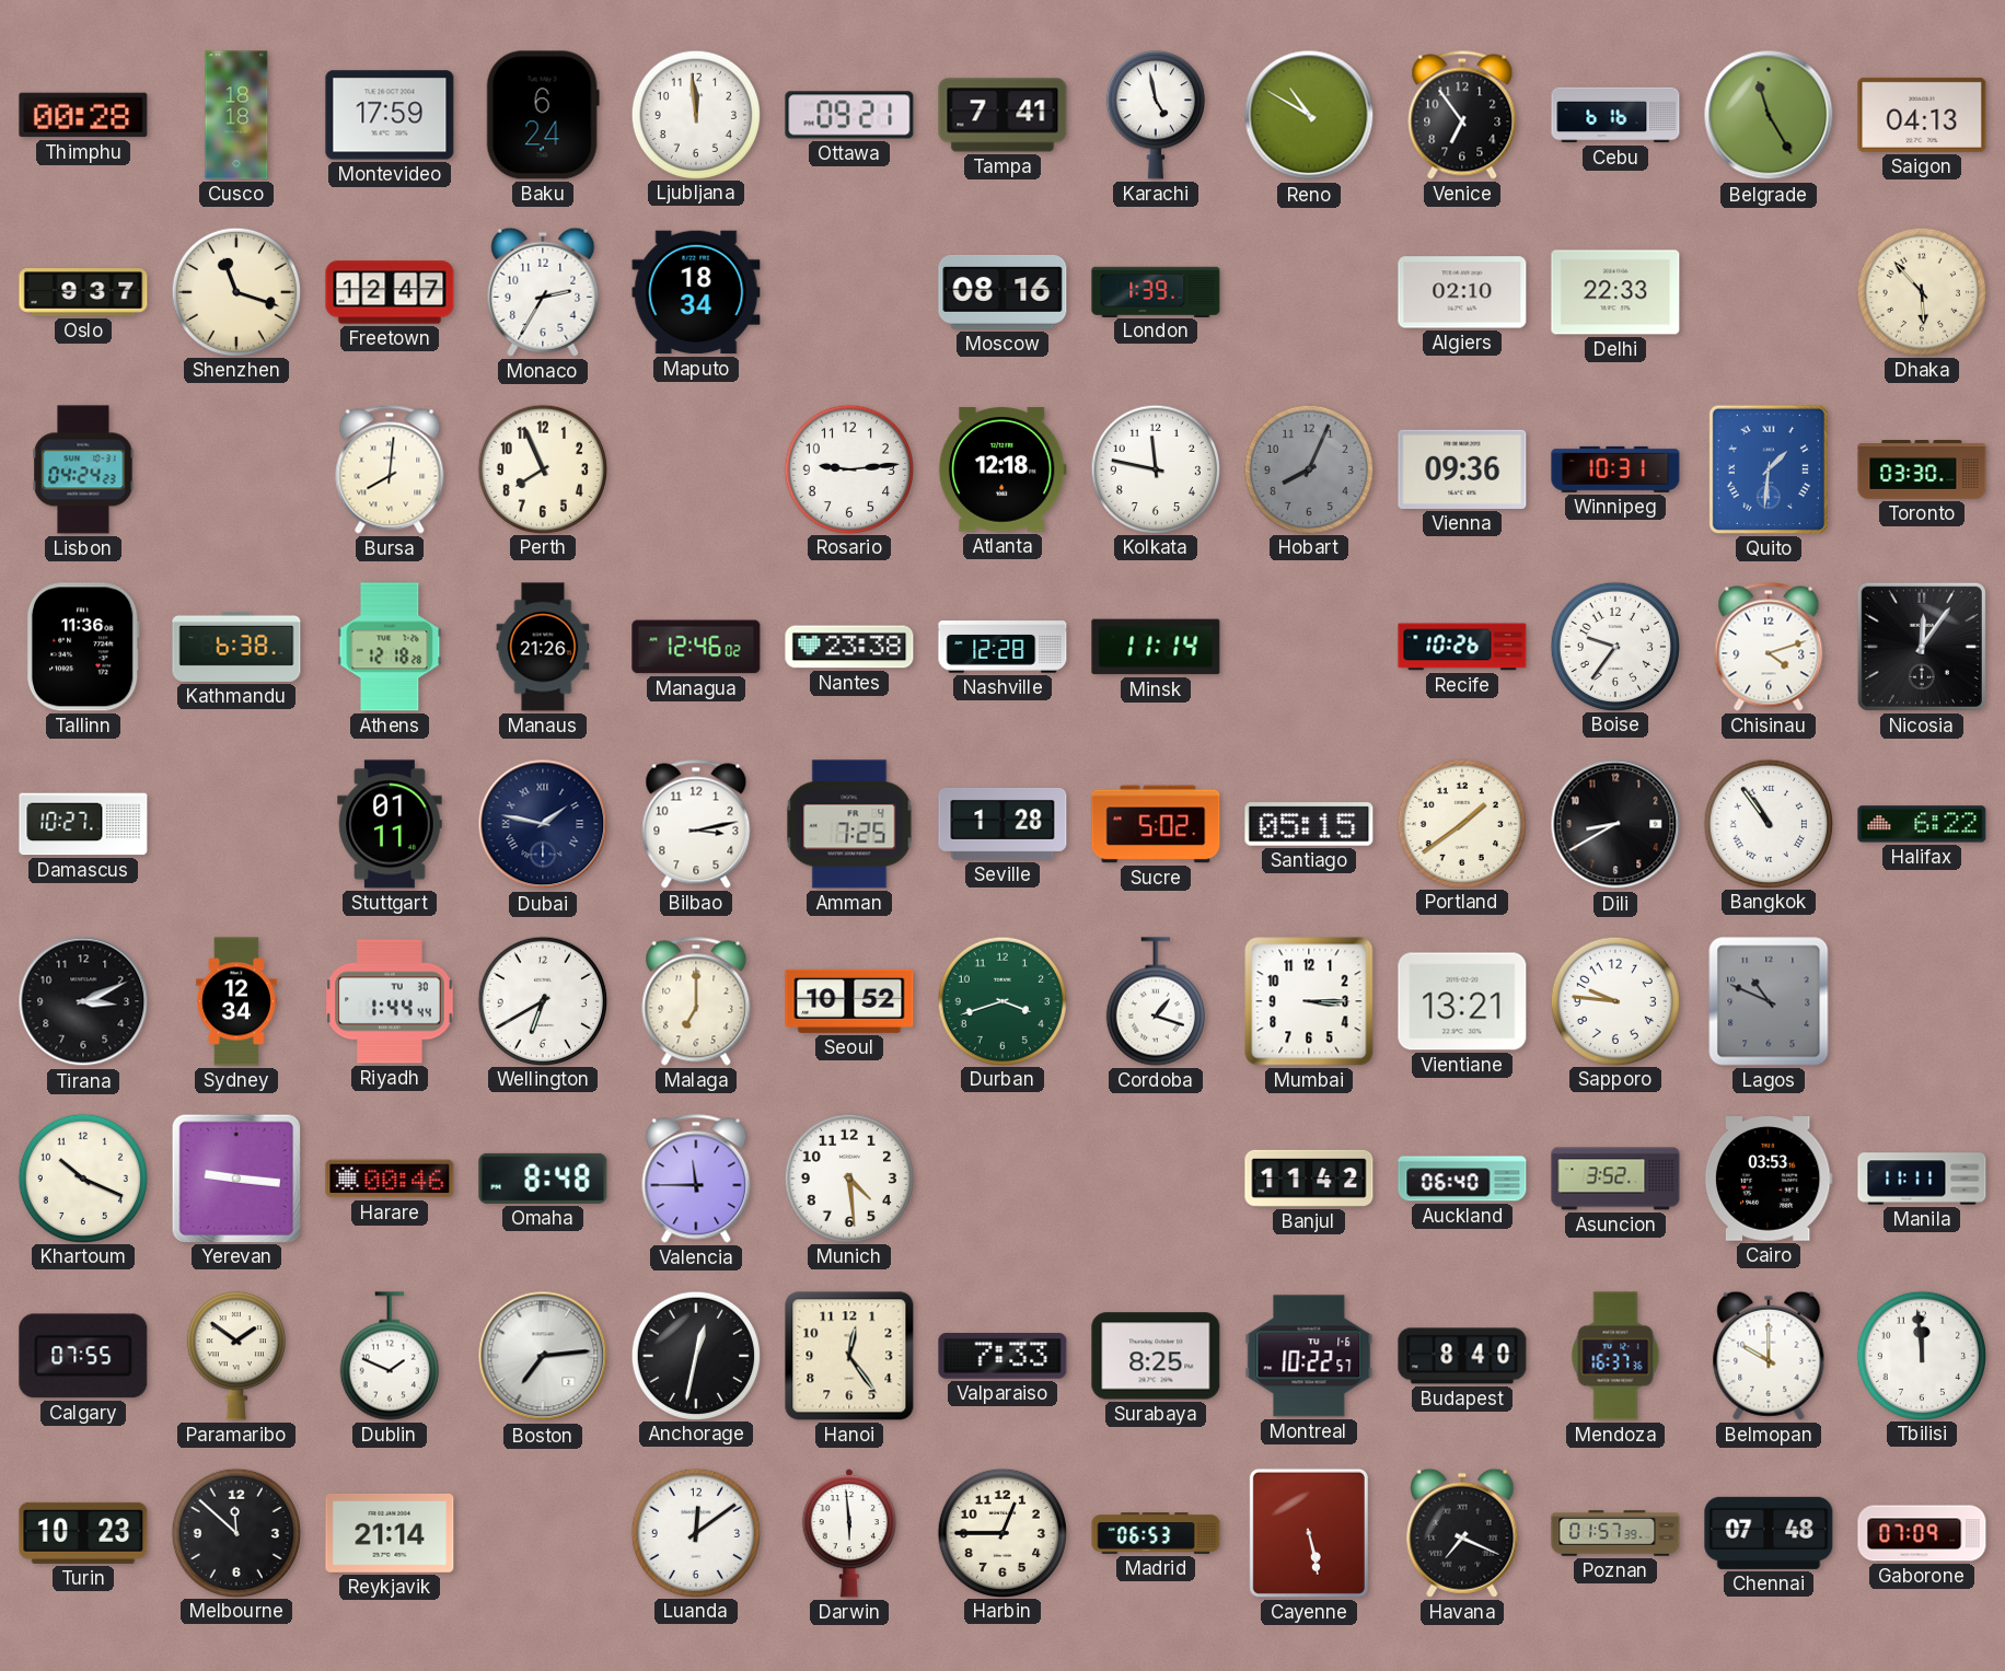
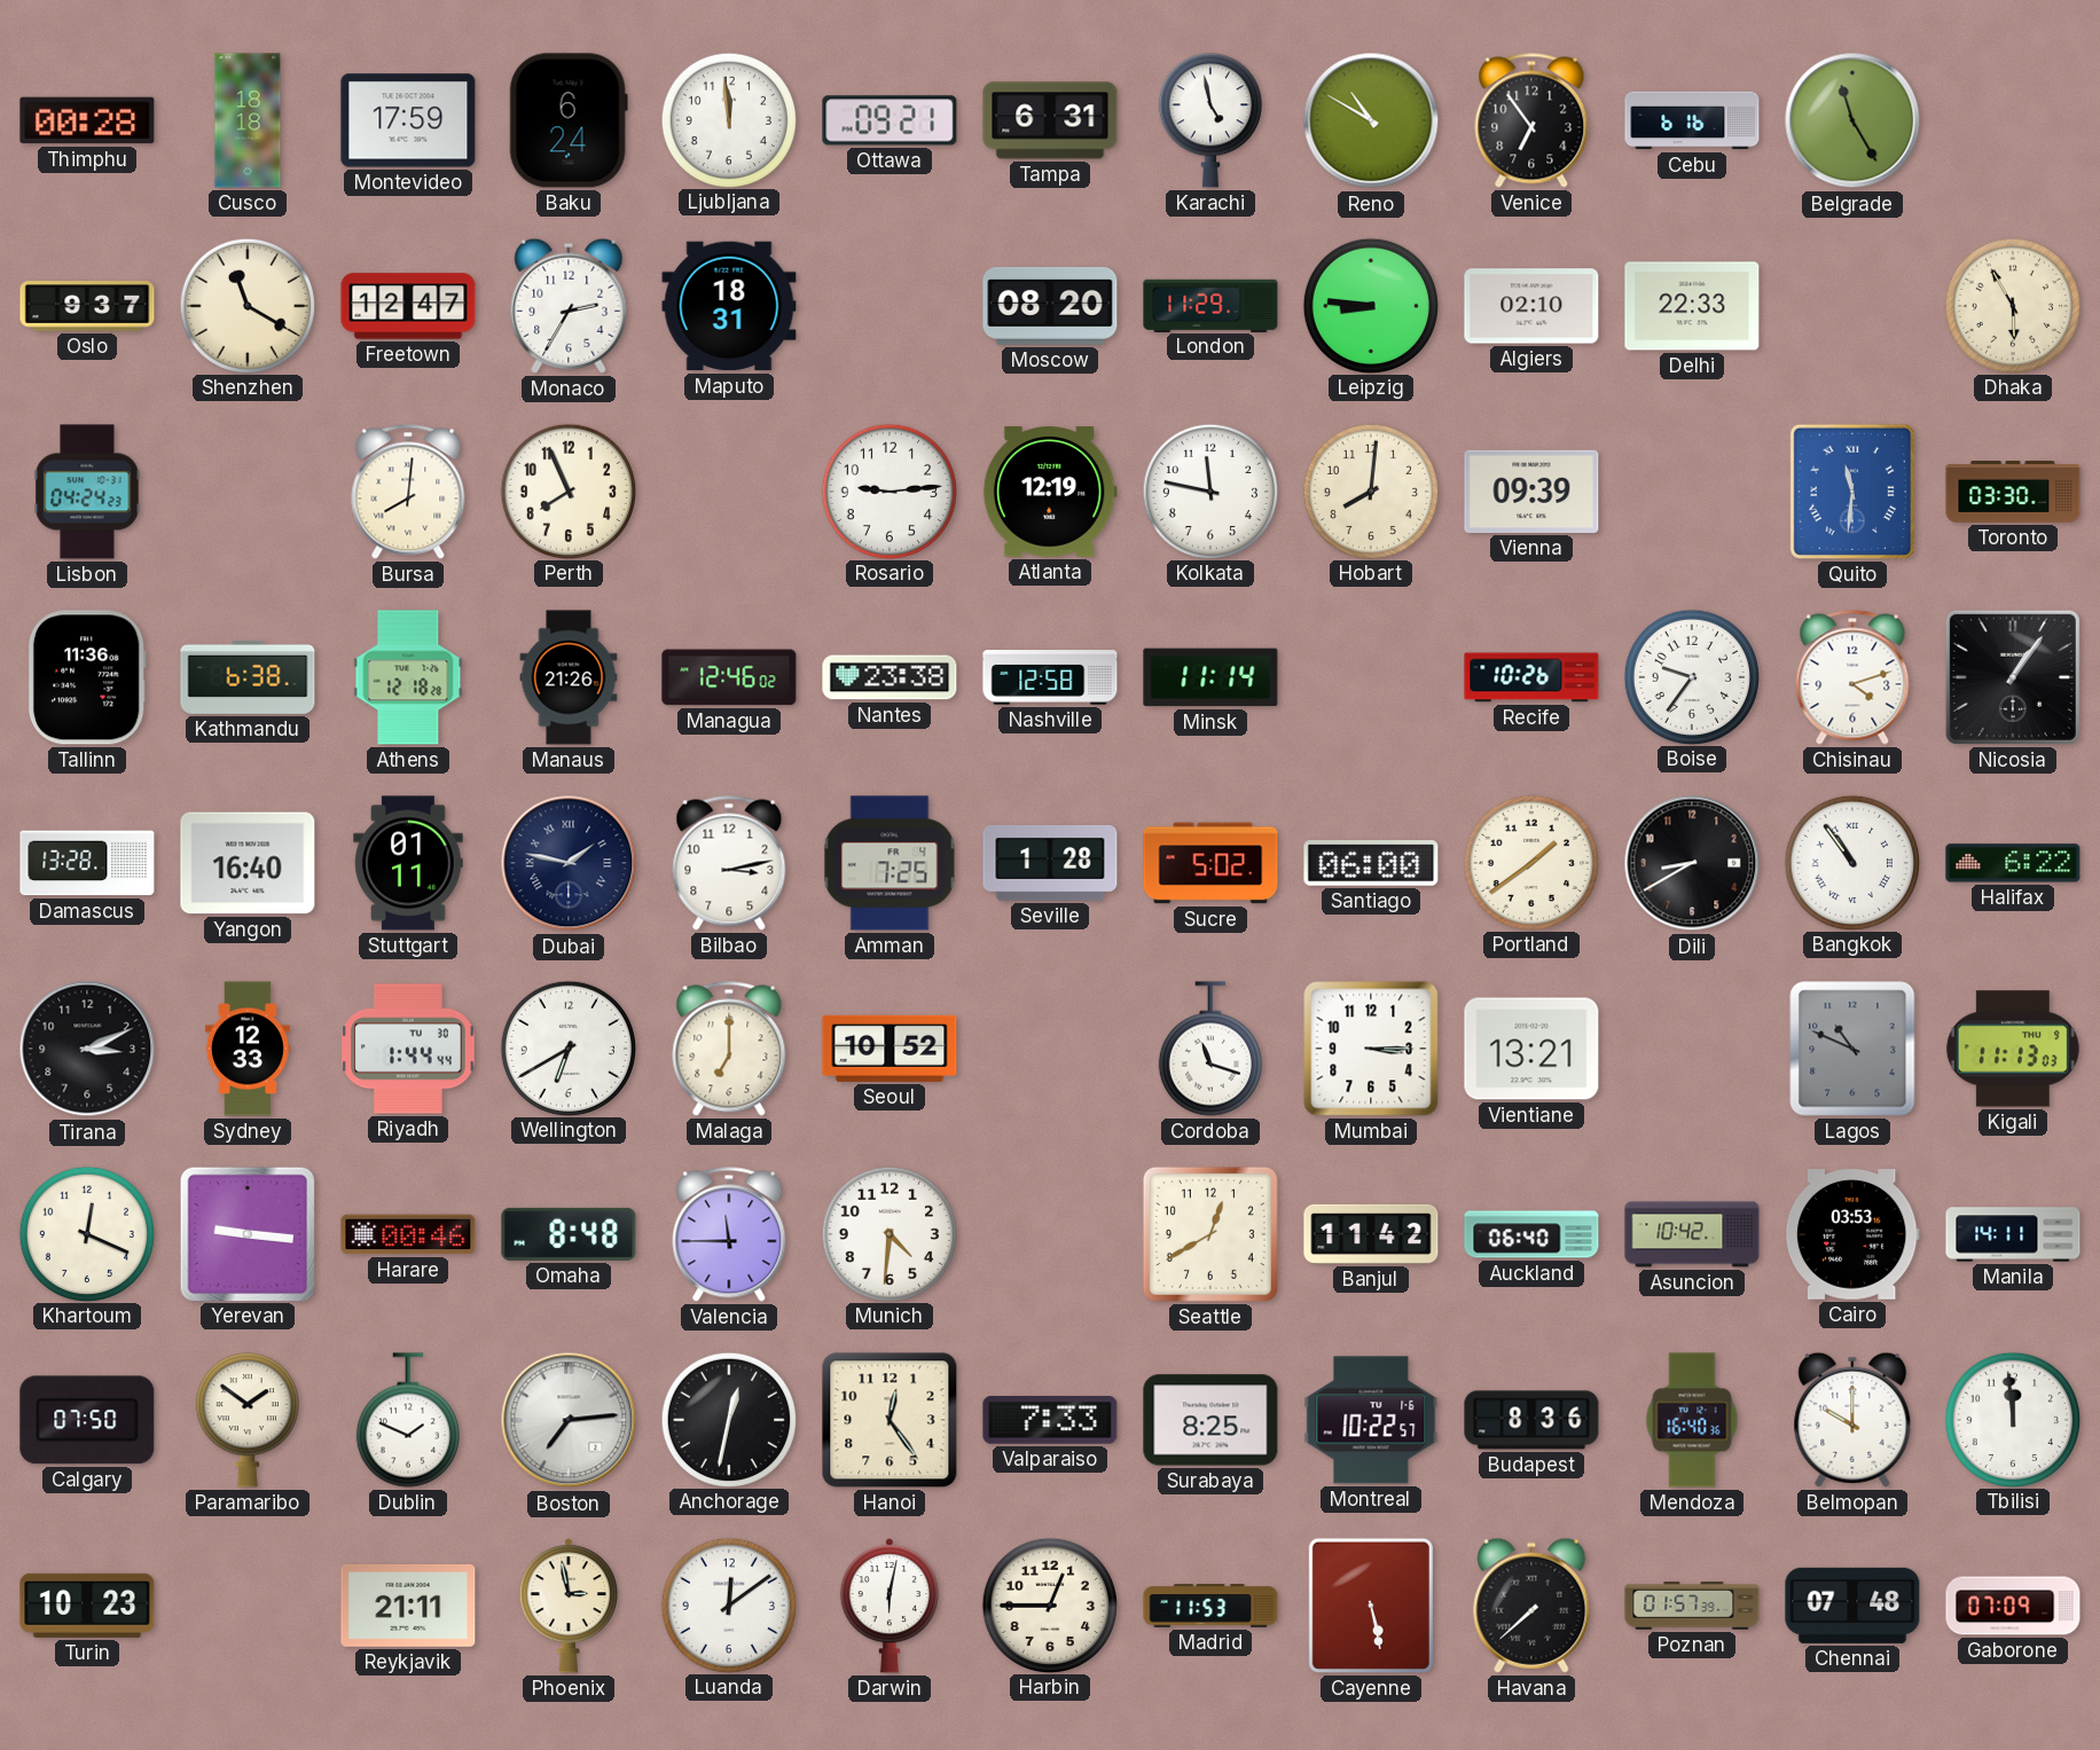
Tampa: 7:41 -> 6:31
Saigon: 04:13 -> none
Shenzhen: 11:18 -> 11:20
Maputo: 18:34 -> 18:31
Moscow: 08:16 -> 08:20
London: 1:39 -> 11:29
Leipzig: none -> 8:46
Dhaka: 5:53 -> 5:55
Atlanta: 12:18 -> 12:19
Hobart: 8:04 -> 8:01
Hobart dial: grey -> cream
Vienna: 09:36 -> 09:39
Winnipeg: 10:31 -> none
Quito: 1:31 -> 11:31
Nashville: 12:28 -> 12:58
Nicosia: 12:06 -> 1:06
Damascus: 10:27 -> 13:28
Yangon: none -> 16:40
Santiago: 05:15 -> 06:00
Sydney: 12:34 -> 12:33
Durban: 3:42 -> none
Cordoba: 1:18 -> 11:18
Sapporo: 9:46 -> none
Kigali: none -> 11:13
Khartoum: 10:19 -> 12:19
Munich: 4:29 -> 4:31
Seattle: none -> 12:40
Asuncion: 3:52 -> 10:42
Manila: 11:11 -> 14:11
Calgary: 07:55 -> 07:50
Budapest: 8:40 -> 8:36
Mendoza: 16:37 -> 16:40
Melbourne: 11:52 -> none
Reykjavik: 21:14 -> 21:11
Phoenix: none -> 2:58
Darwin: 5:59 -> 6:02
Madrid: 06:53 -> 11:53
Havana: 7:19 -> 7:38
